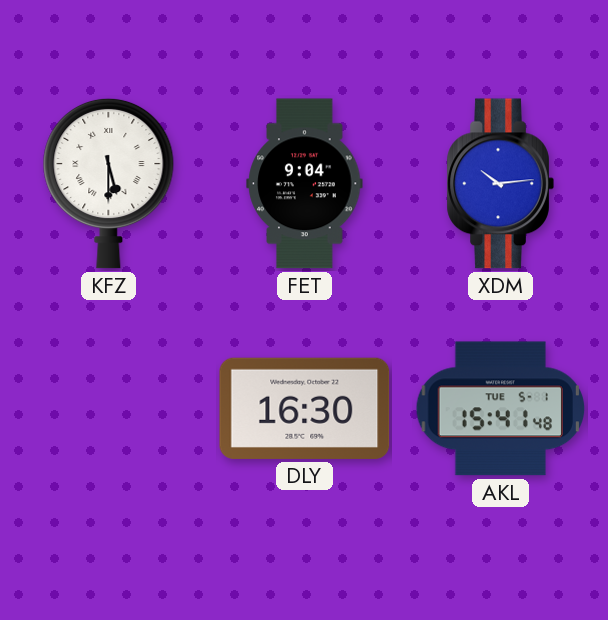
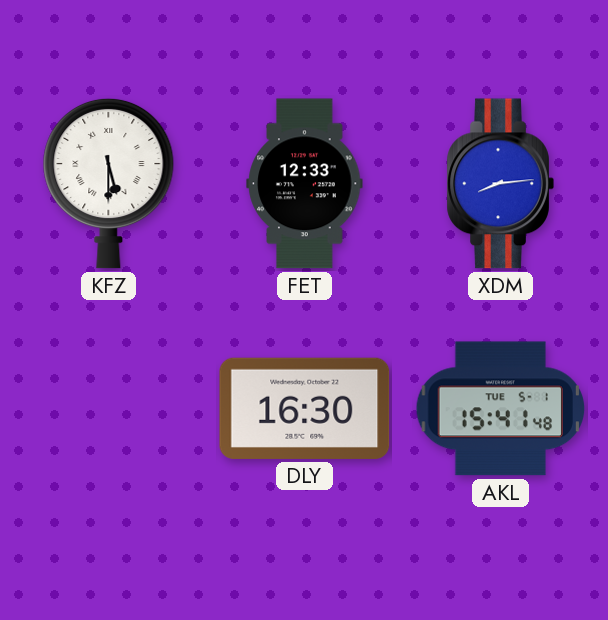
FET: 9:04 -> 12:33
XDM: 10:14 -> 8:14
